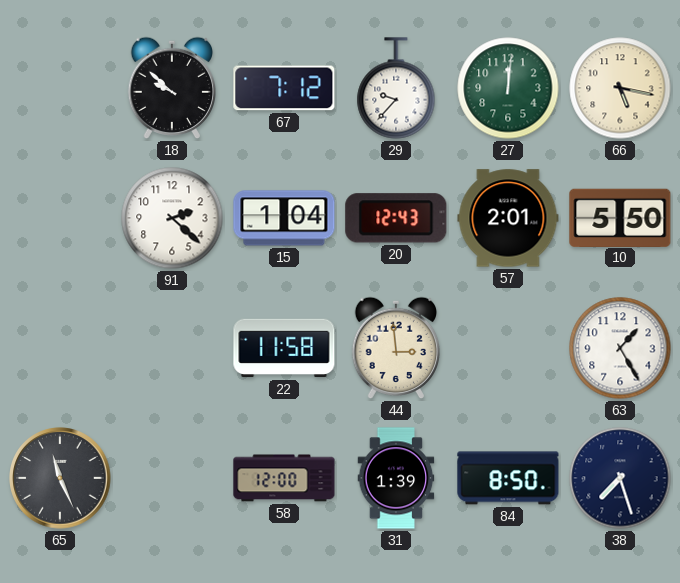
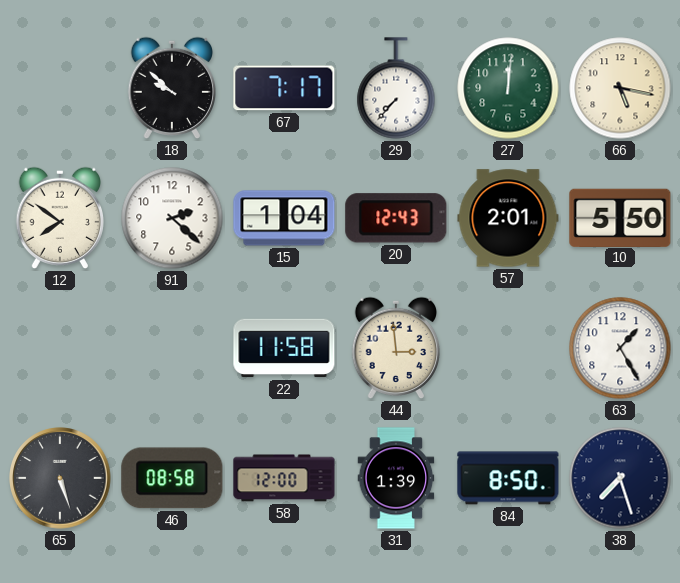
67: 7:12 -> 7:17
29: 9:37 -> 7:37
12: none -> 7:51
65: 11:26 -> 5:27
46: none -> 08:58
